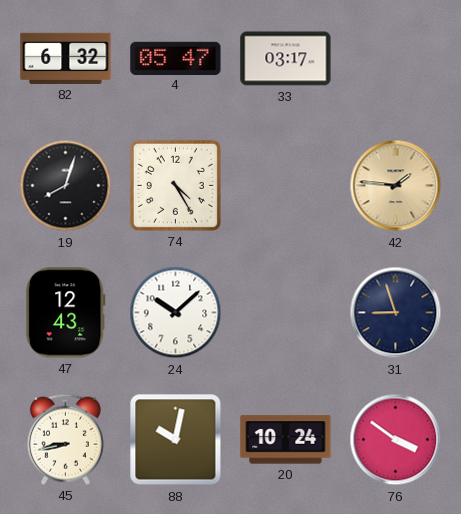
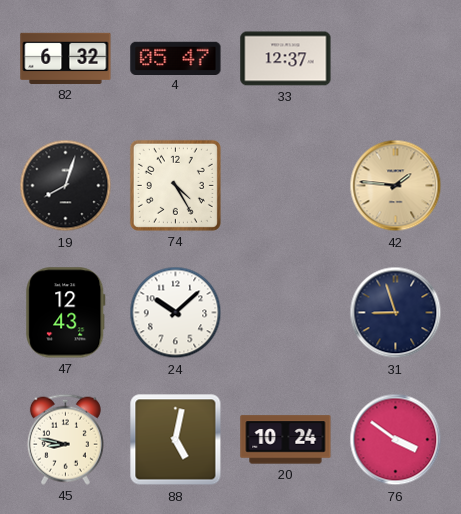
33: 03:17 -> 12:37
45: 8:43 -> 8:47
88: 10:02 -> 5:02
